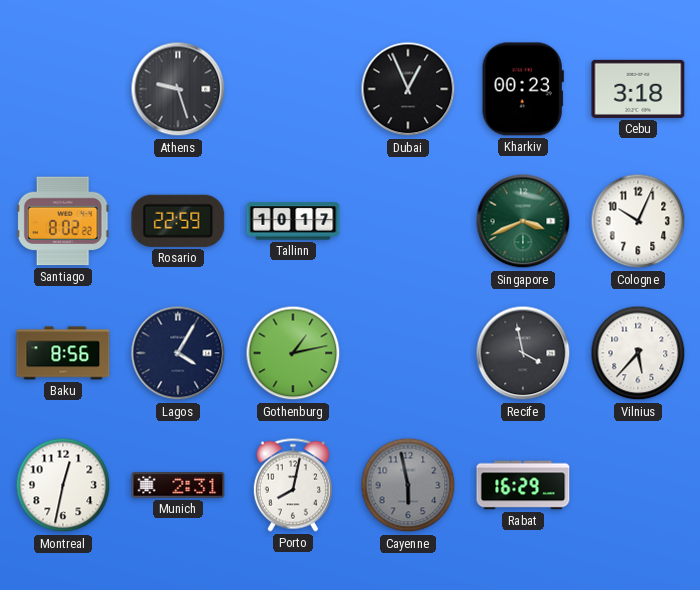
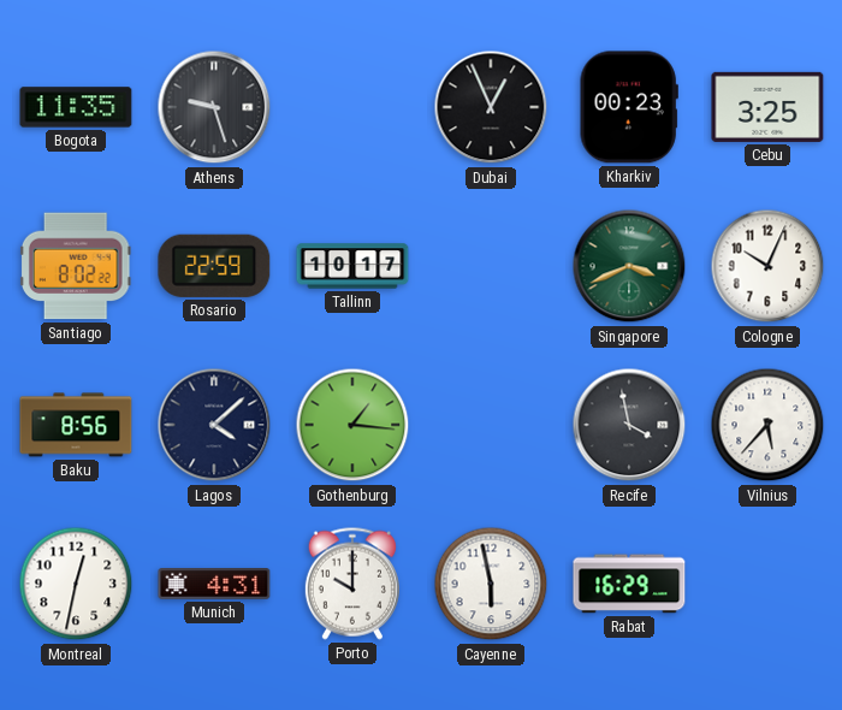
Bogota: none -> 11:35
Cebu: 3:18 -> 3:25
Lagos: 4:05 -> 4:08
Gothenburg: 1:13 -> 1:16
Munich: 2:31 -> 4:31
Porto: 8:02 -> 10:00
Cayenne dial: grey -> white
